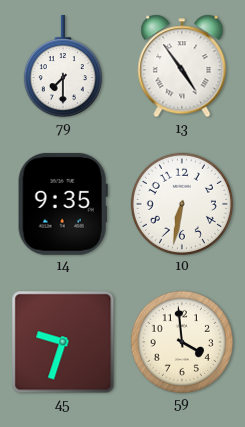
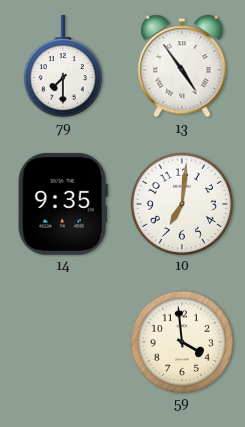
10: 6:32 -> 7:01
45: 9:33 -> none
